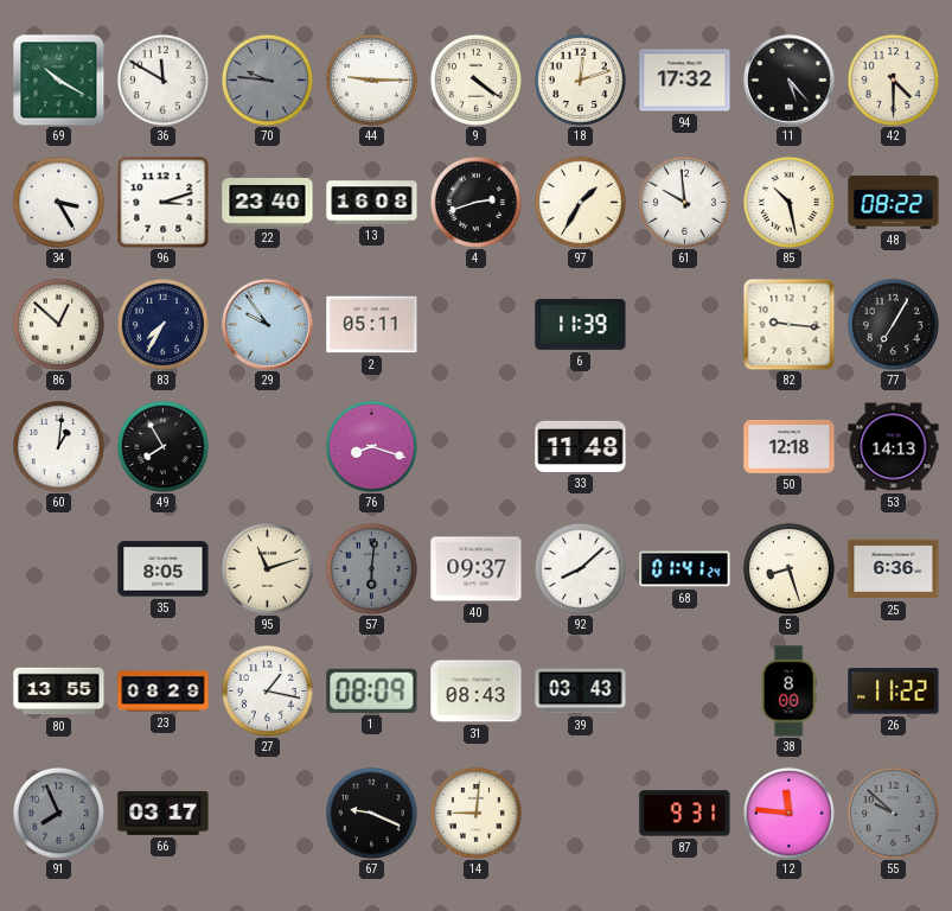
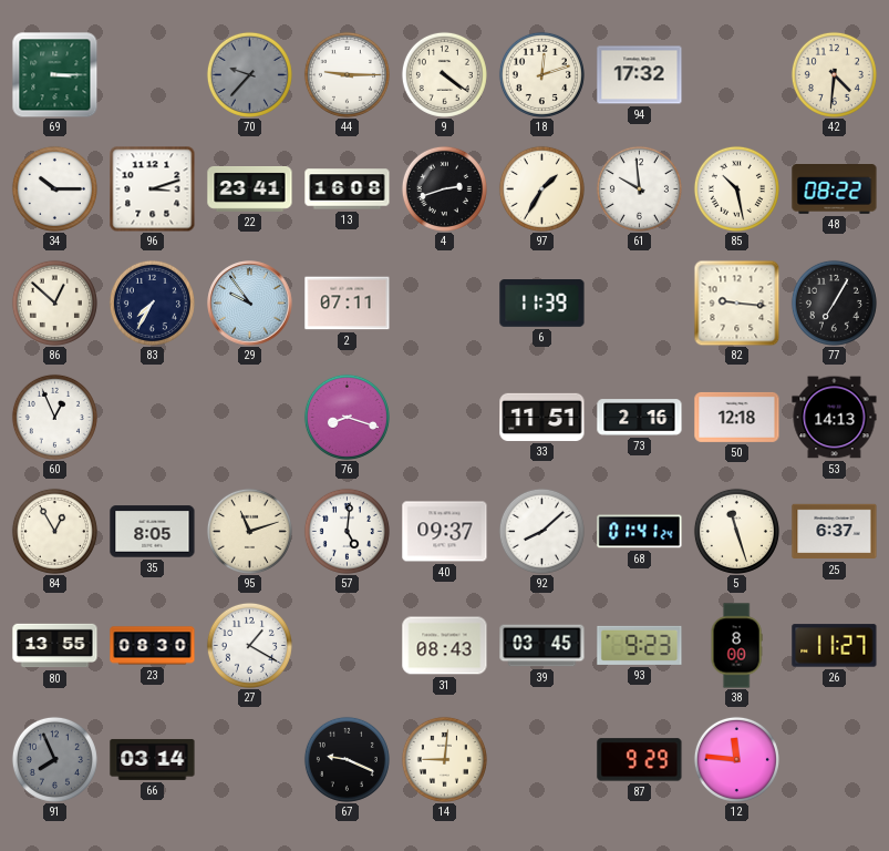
69: 10:20 -> 3:15
36: 11:50 -> none
70: 9:46 -> 9:37
11: 5:23 -> none
42: 4:30 -> 4:31
34: 3:25 -> 10:15
22: 23:40 -> 23:41
2: 05:11 -> 07:11
60: 1:01 -> 12:56
49: 7:55 -> none
33: 11:48 -> 11:51
73: none -> 2:16
84: none -> 12:55
57: 6:01 -> 5:01
57 dial: grey -> white
5: 8:27 -> 11:27
25: 6:36 -> 6:37
23: 08:29 -> 08:30
27: 1:17 -> 1:20
1: 08:09 -> none
39: 03:43 -> 03:45
93: none -> 9:23
26: 11:22 -> 11:27
66: 03:17 -> 03:14
87: 9:31 -> 9:29
55: 9:52 -> none
